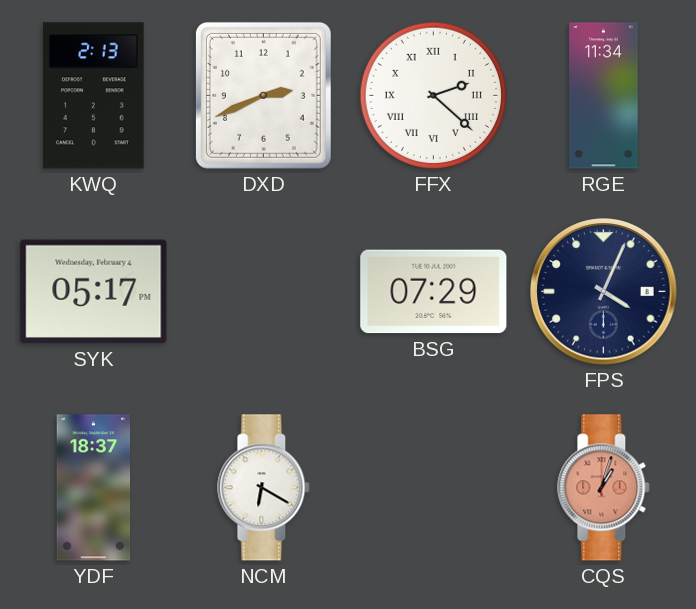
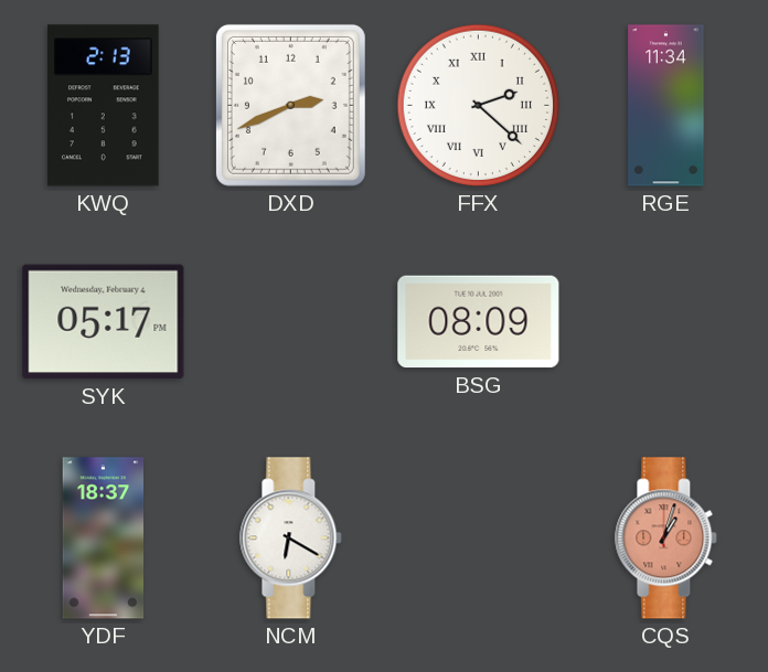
BSG: 07:29 -> 08:09
FPS: 4:04 -> none
